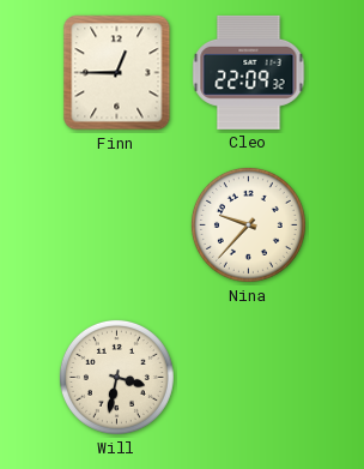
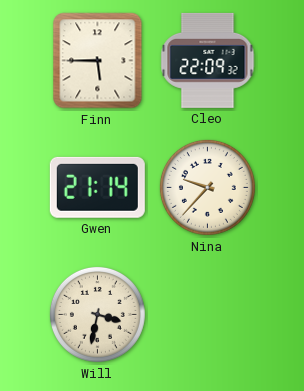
Finn: 12:45 -> 5:45
Gwen: none -> 21:14
